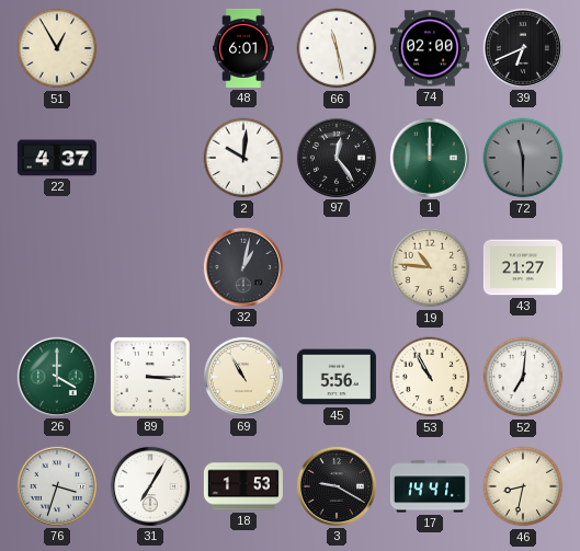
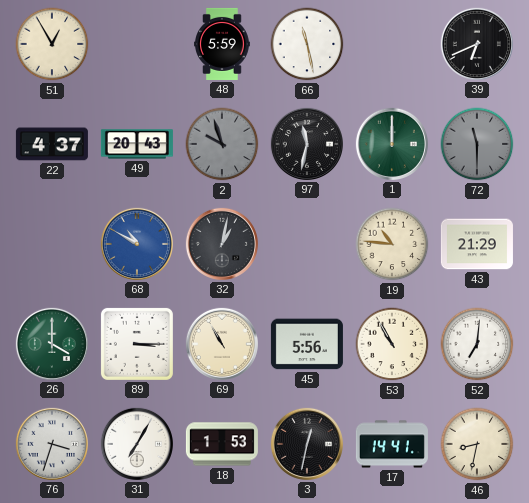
48: 6:01 -> 5:59
74: 02:00 -> none
49: none -> 20:43
2: 10:01 -> 9:57
2 dial: white -> grey
97: 12:24 -> 11:32
68: none -> 10:50
43: 21:27 -> 21:29
3: 9:20 -> 12:32
